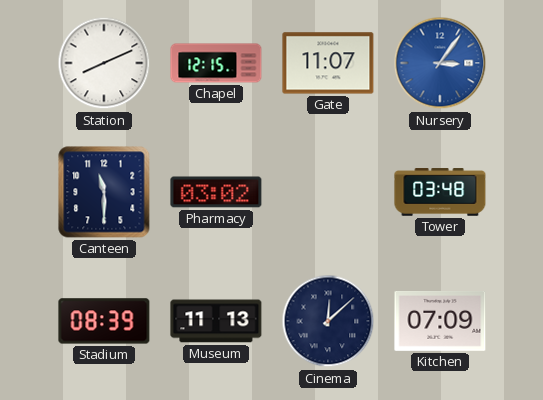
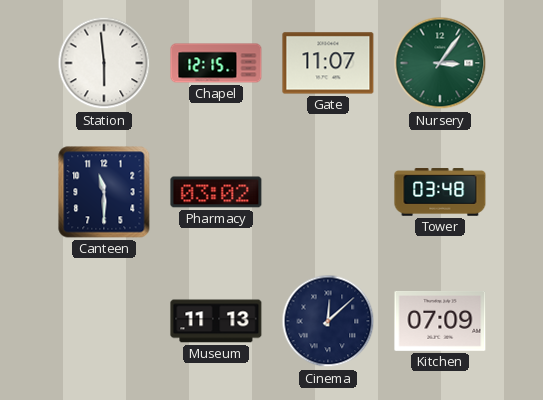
Station: 8:11 -> 5:59
Nursery dial: blue -> green
Stadium: 08:39 -> none
